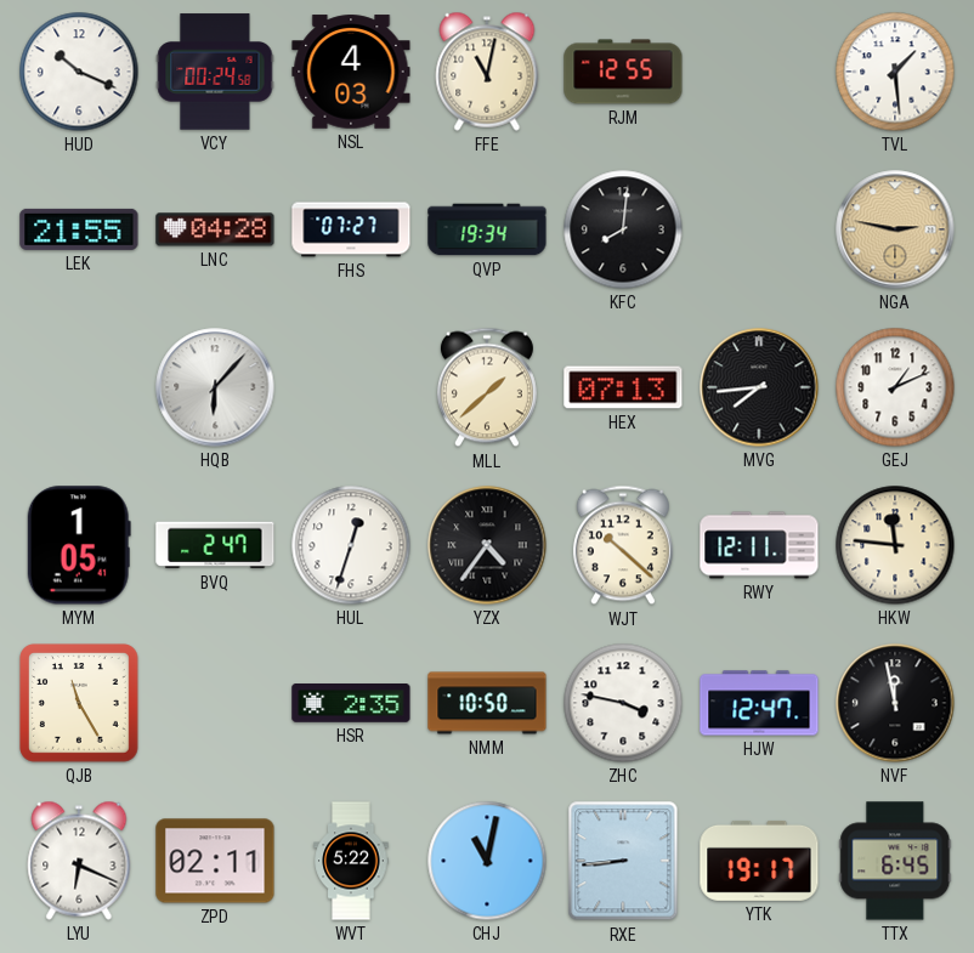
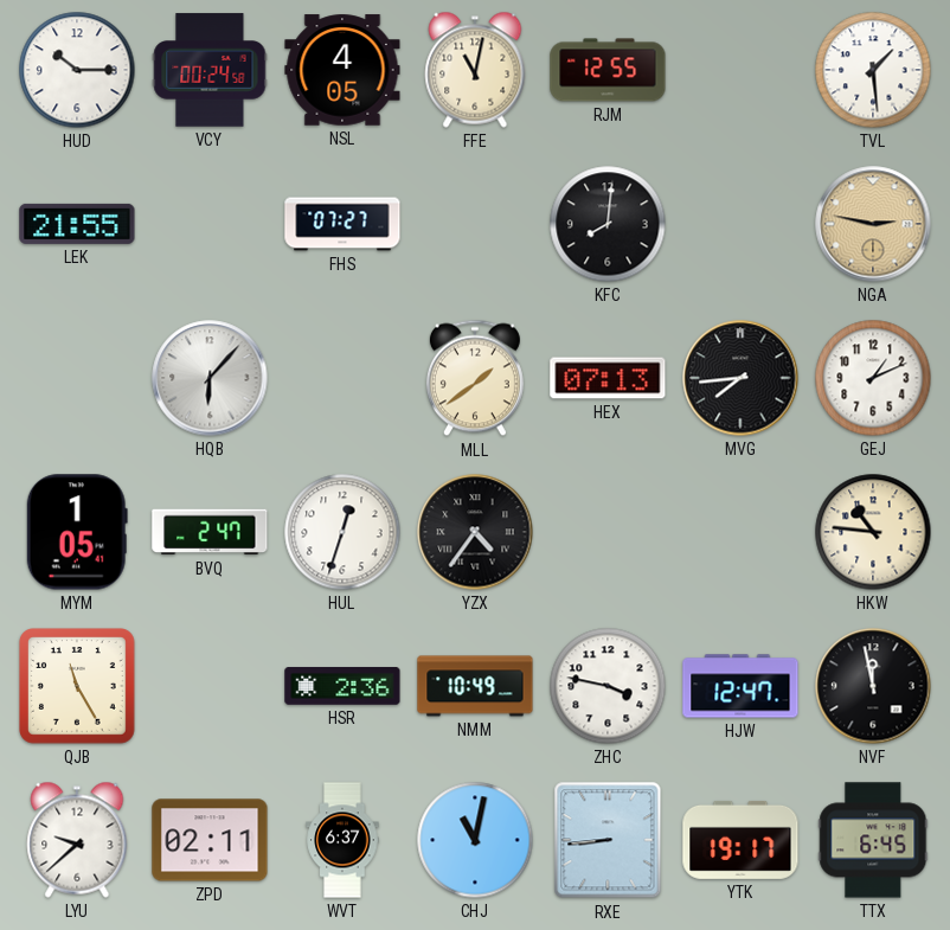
HUD: 10:19 -> 10:15
NSL: 4:03 -> 4:05
LNC: 04:28 -> none
QVP: 19:34 -> none
MLL: 1:38 -> 1:39
WJT: 10:22 -> none
RWY: 12:11 -> none
HKW: 11:46 -> 10:46
HSR: 2:35 -> 2:36
NMM: 10:50 -> 10:49
LYU: 6:19 -> 9:38
WVT: 5:22 -> 6:37
